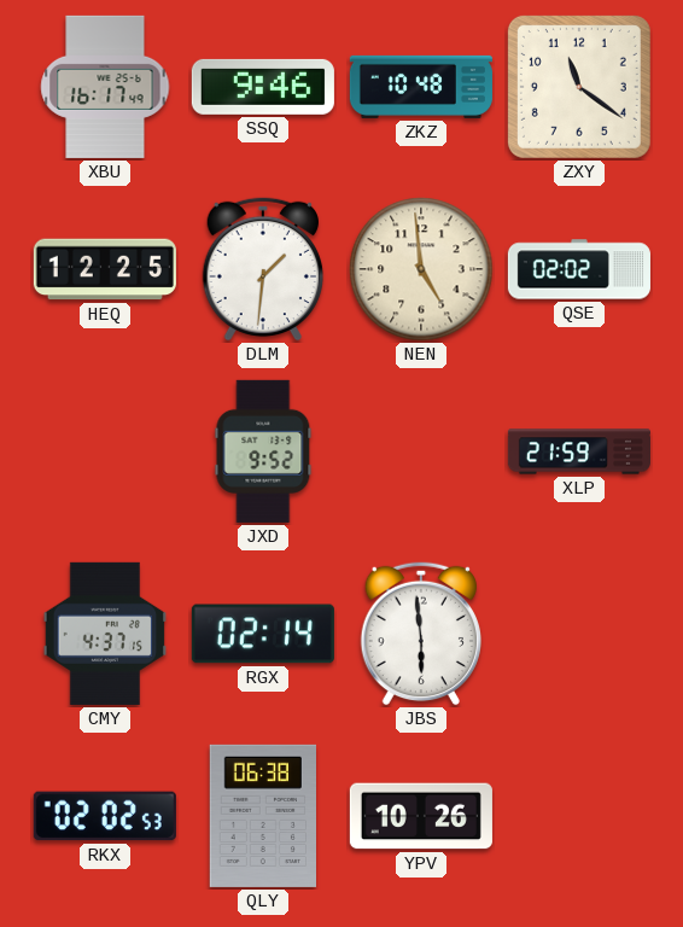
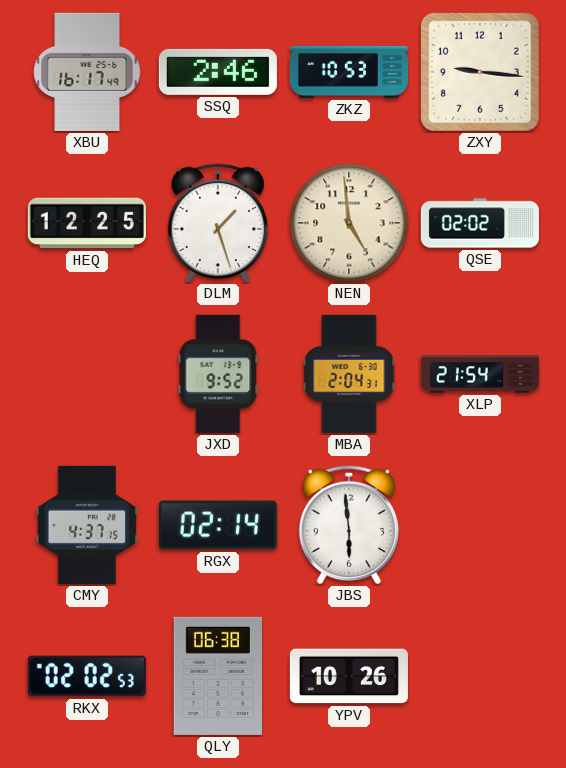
SSQ: 9:46 -> 2:46
ZKZ: 10:48 -> 10:53
ZXY: 11:21 -> 9:16
DLM: 1:31 -> 1:27
MBA: none -> 2:04
XLP: 21:59 -> 21:54
